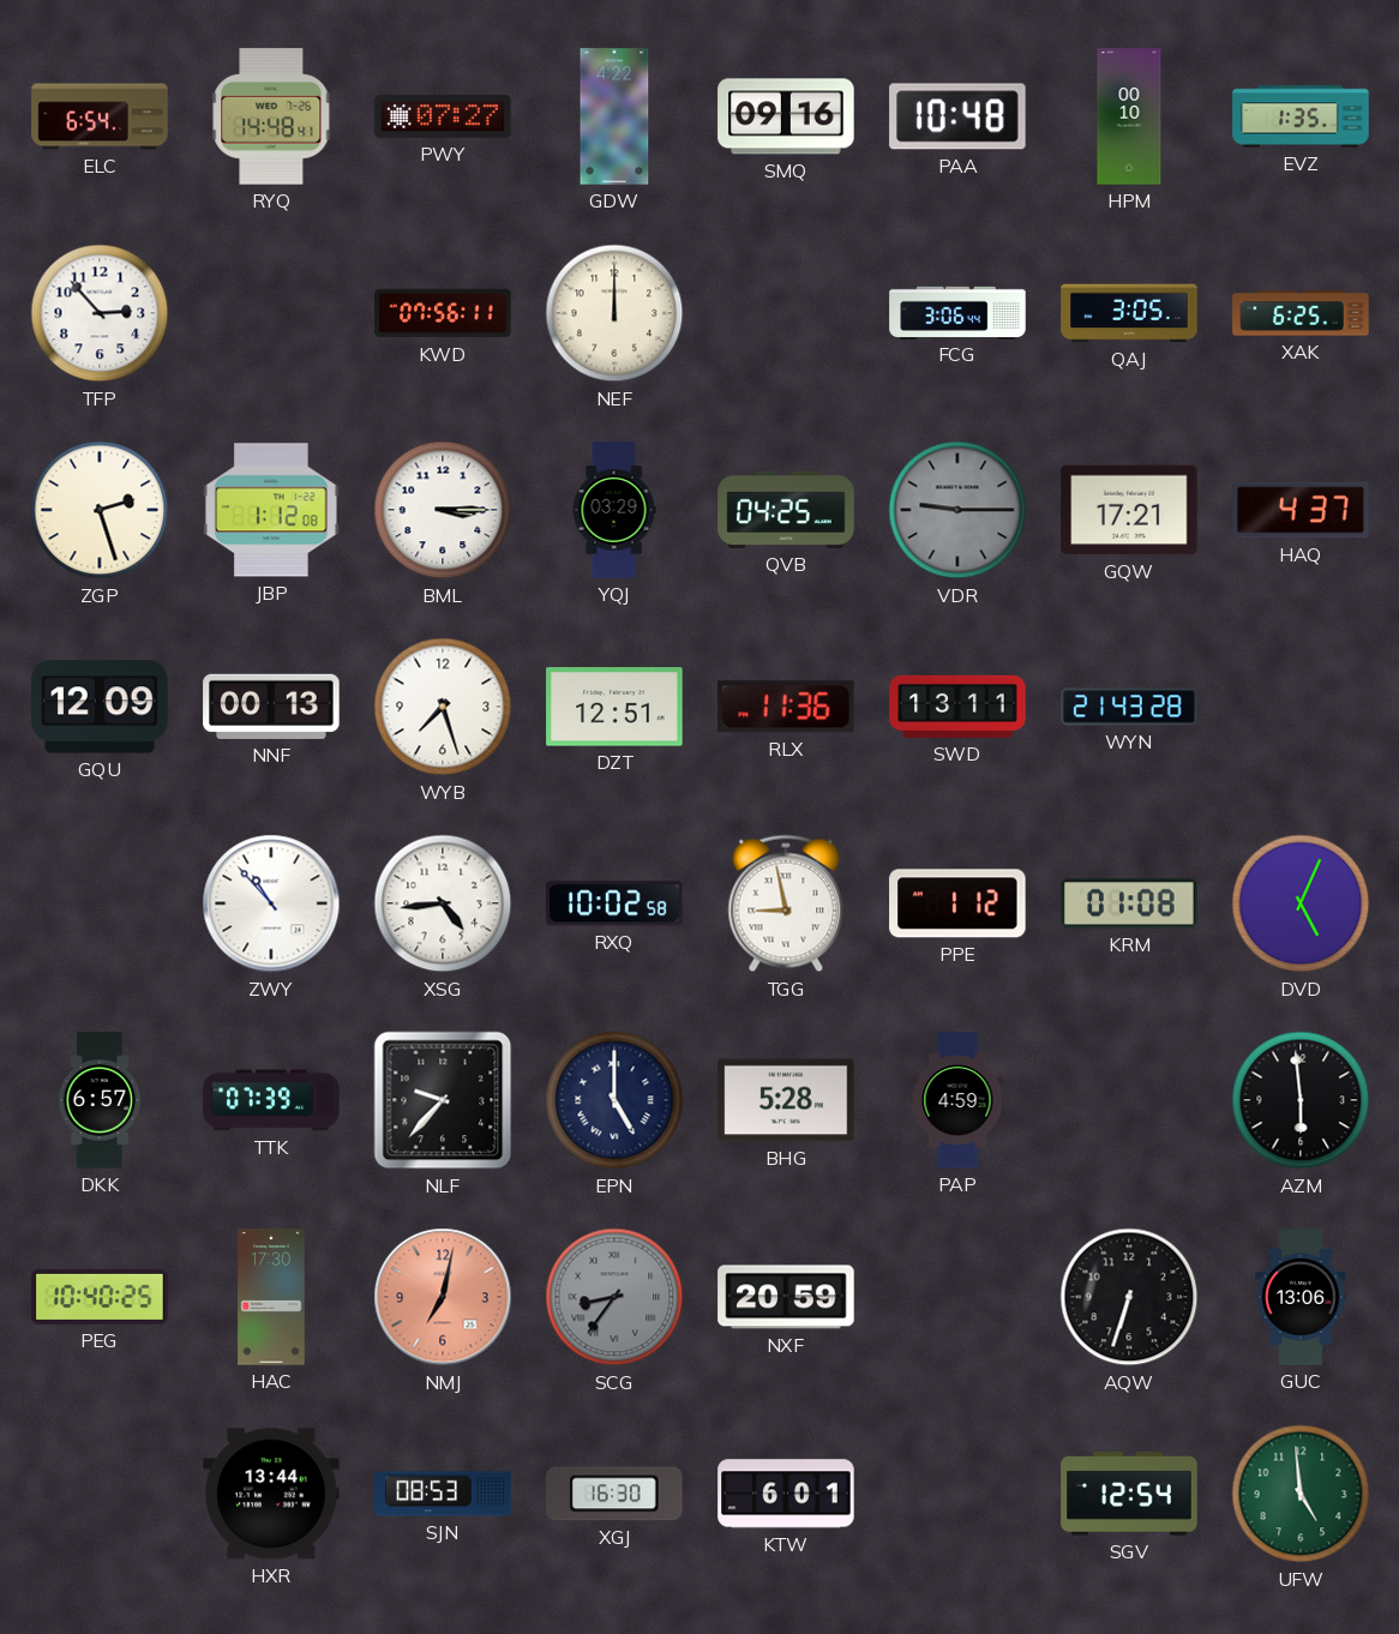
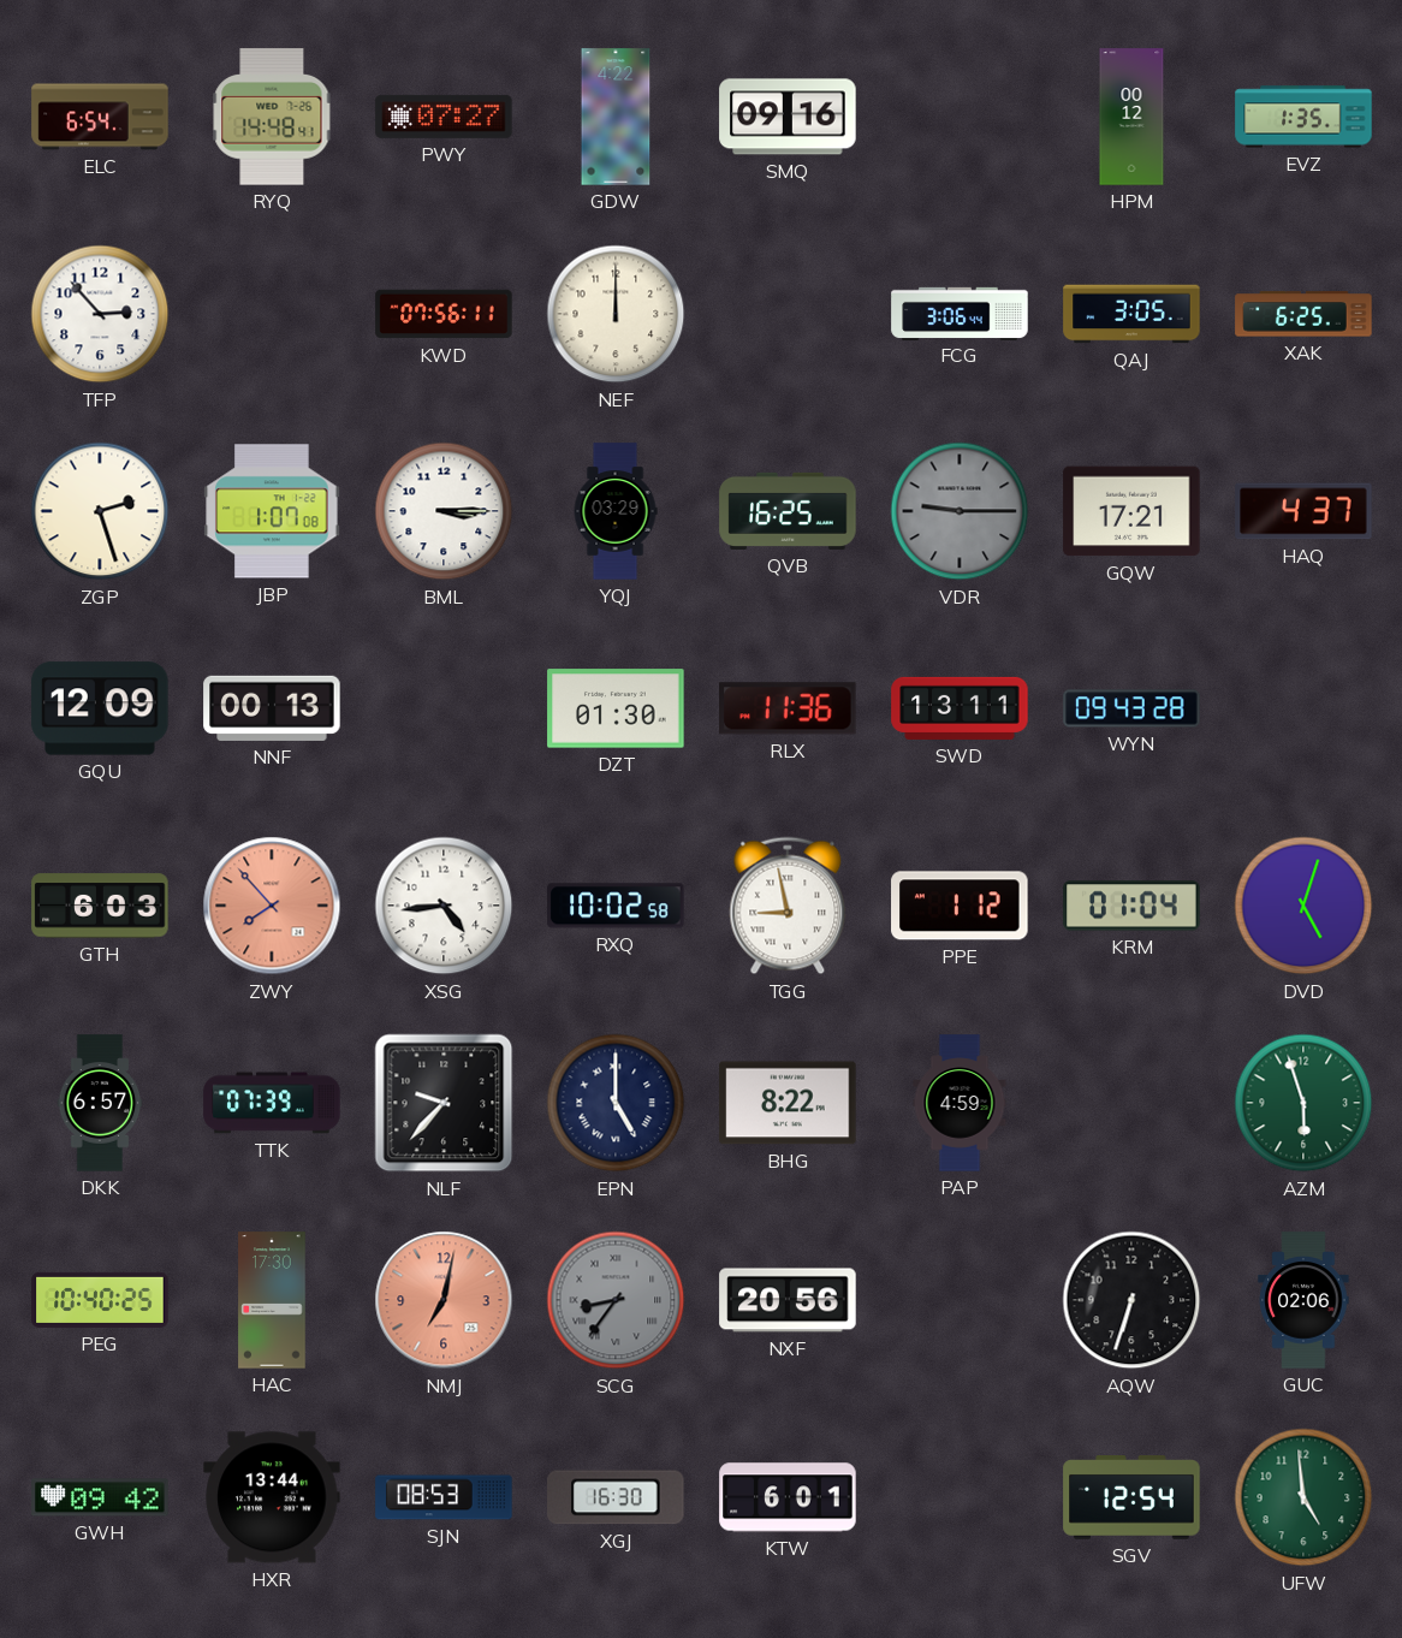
PAA: 10:48 -> none
HPM: 00:10 -> 00:12
JBP: 1:12 -> 1:07
QVB: 04:25 -> 16:25
WYB: 7:27 -> none
DZT: 12:51 -> 01:30
WYN: 21:43 -> 09:43
GTH: none -> 6:03
ZWY: 10:53 -> 7:53
ZWY dial: white -> salmon
KRM: 01:08 -> 01:04
DVD: 5:04 -> 5:03
BHG: 5:28 -> 8:22
AZM: 5:59 -> 5:57
AZM dial: black -> green
NXF: 20:59 -> 20:56
GUC: 13:06 -> 02:06
GWH: none -> 09:42
